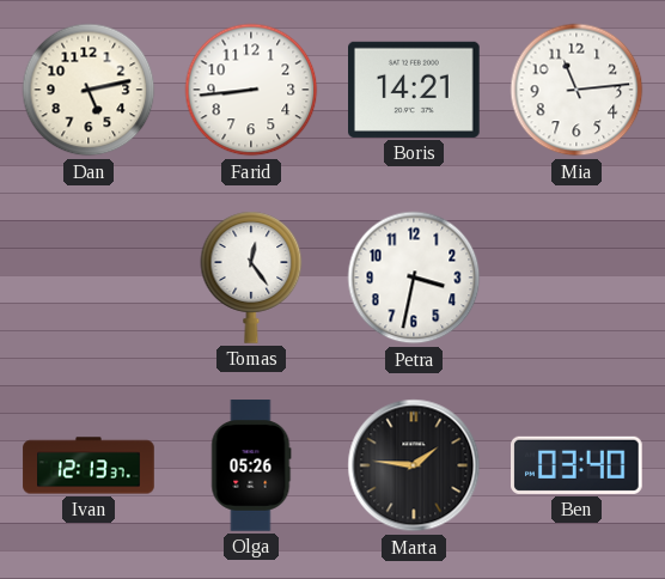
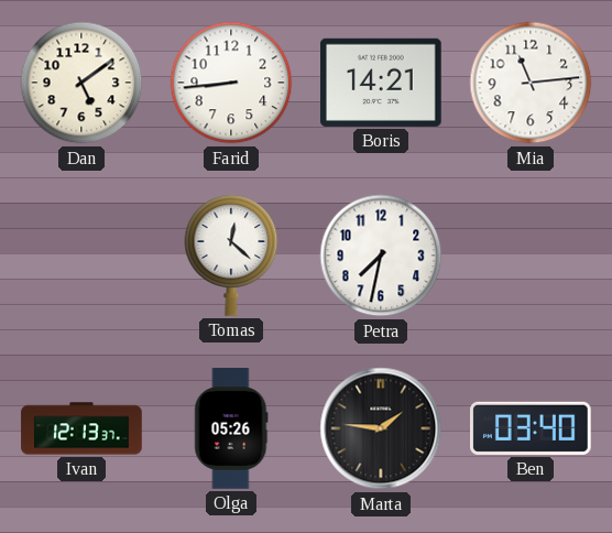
Dan: 5:13 -> 5:09
Tomas: 12:24 -> 12:22
Petra: 3:32 -> 7:32
